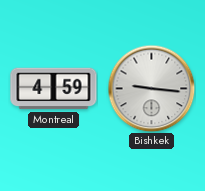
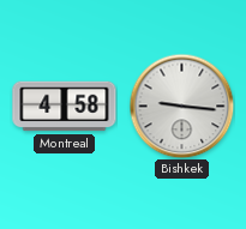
Montreal: 4:59 -> 4:58
